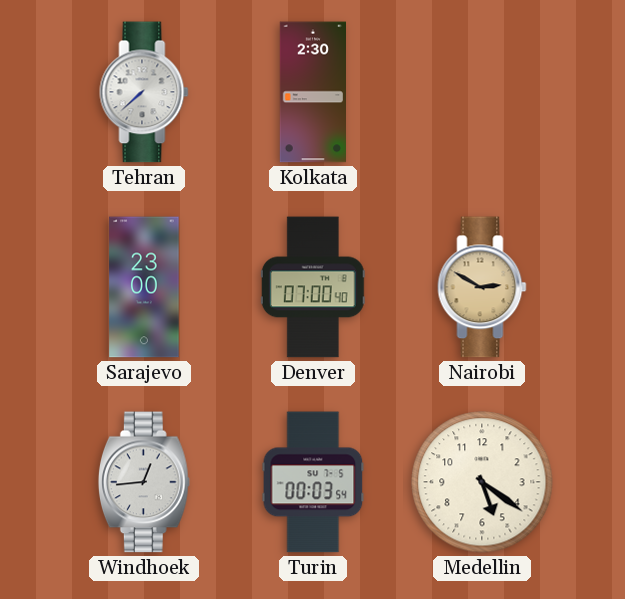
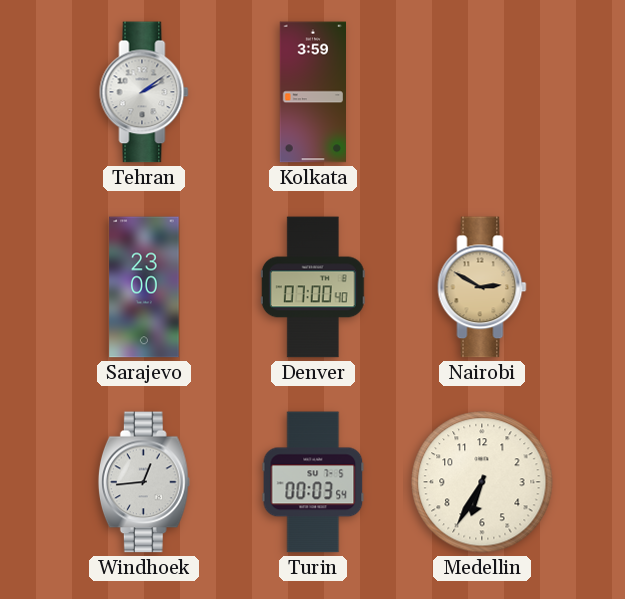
Tehran: 7:38 -> 2:09
Kolkata: 2:30 -> 3:59
Medellin: 5:21 -> 6:35
